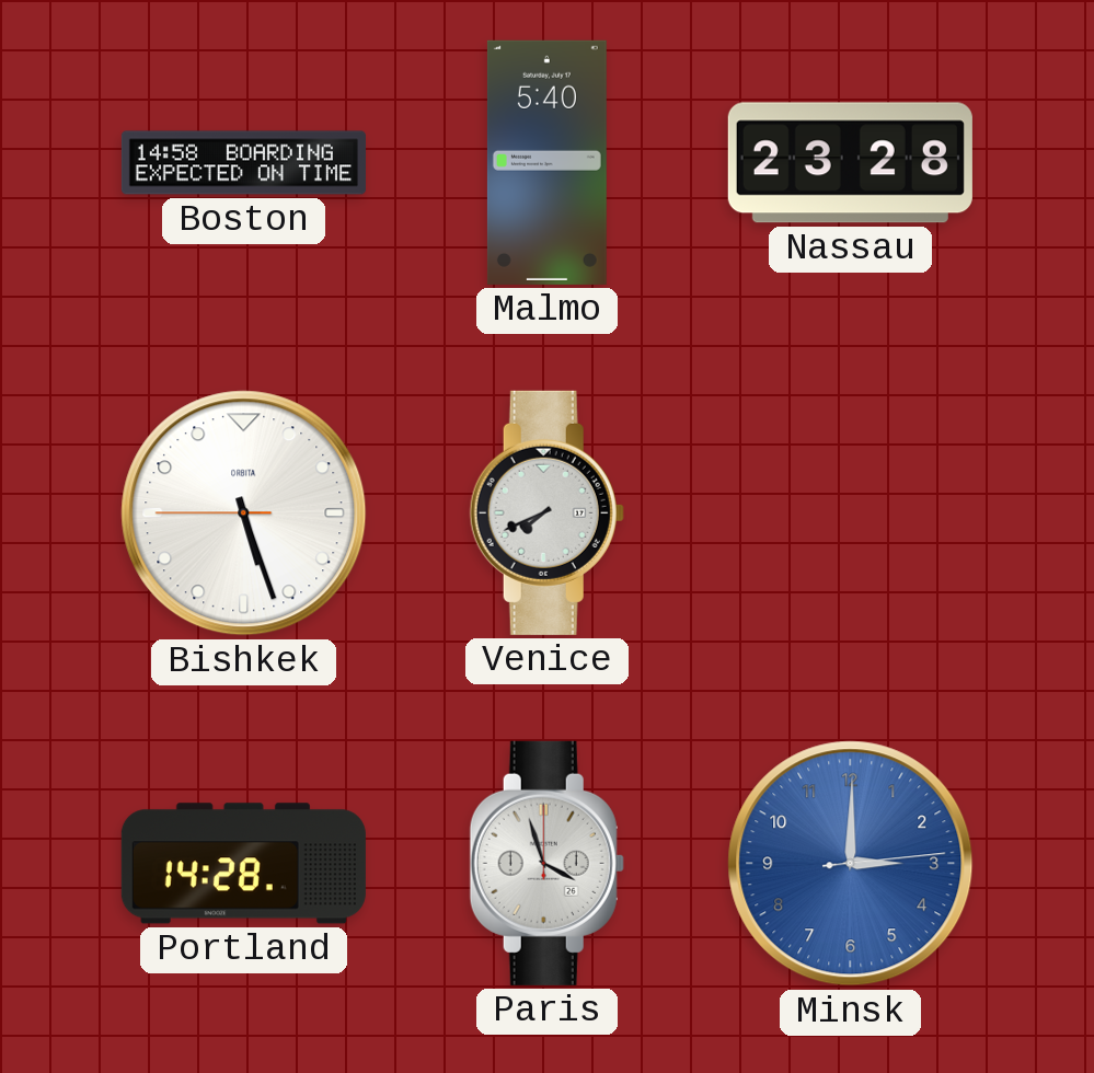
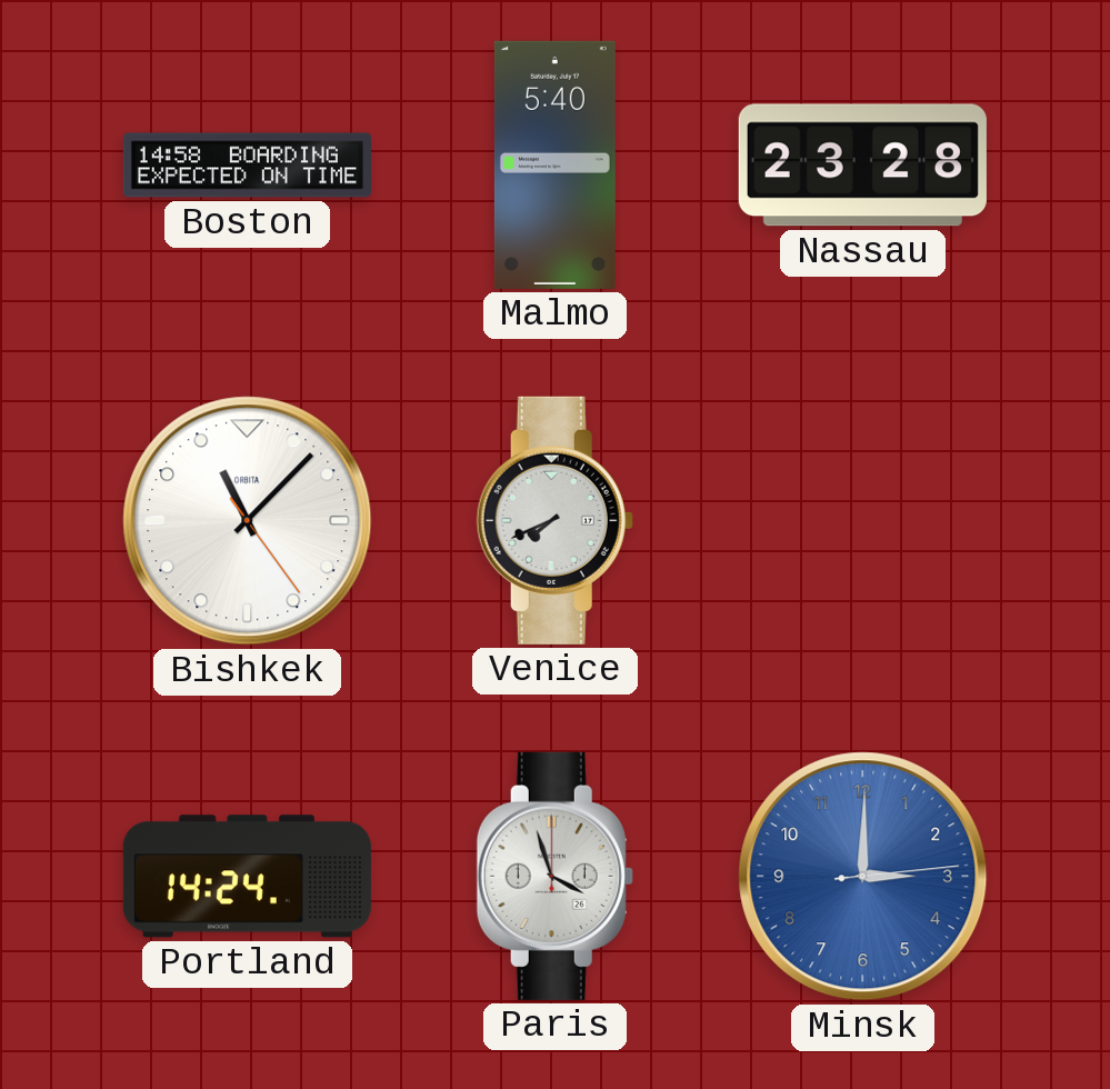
Bishkek: 5:26 -> 11:07
Portland: 14:28 -> 14:24
